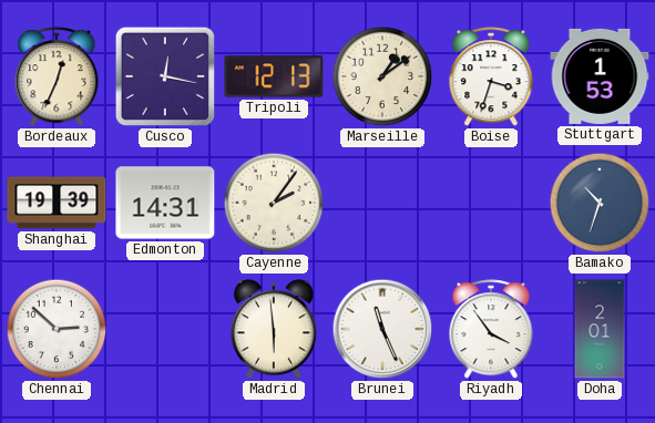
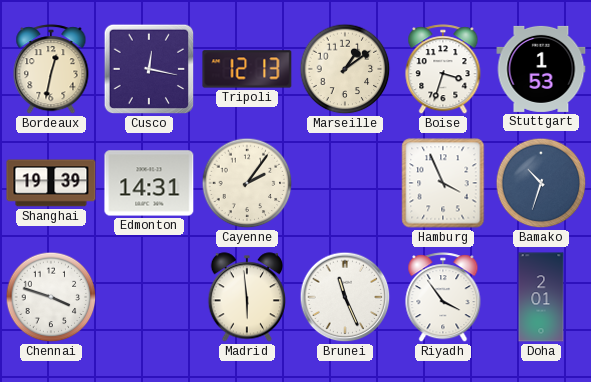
Bordeaux: 12:34 -> 12:32
Hamburg: none -> 3:56
Chennai: 2:52 -> 3:48
